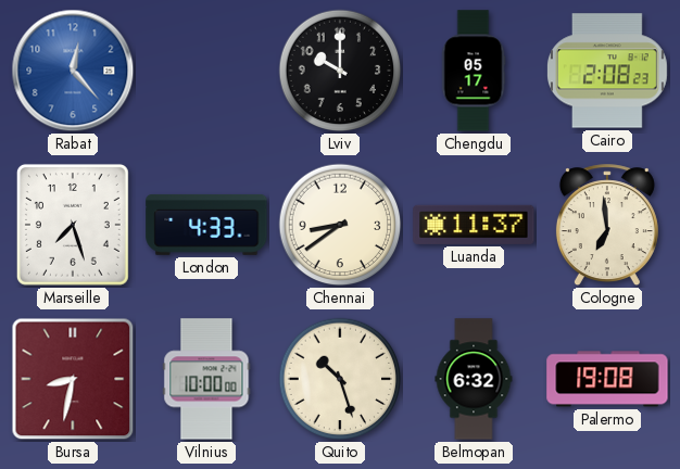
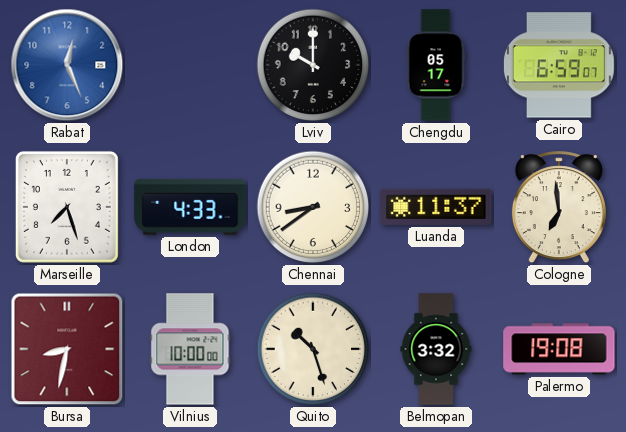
Rabat: 12:23 -> 12:26
Cairo: 2:08 -> 6:59
Belmopan: 6:32 -> 3:32
